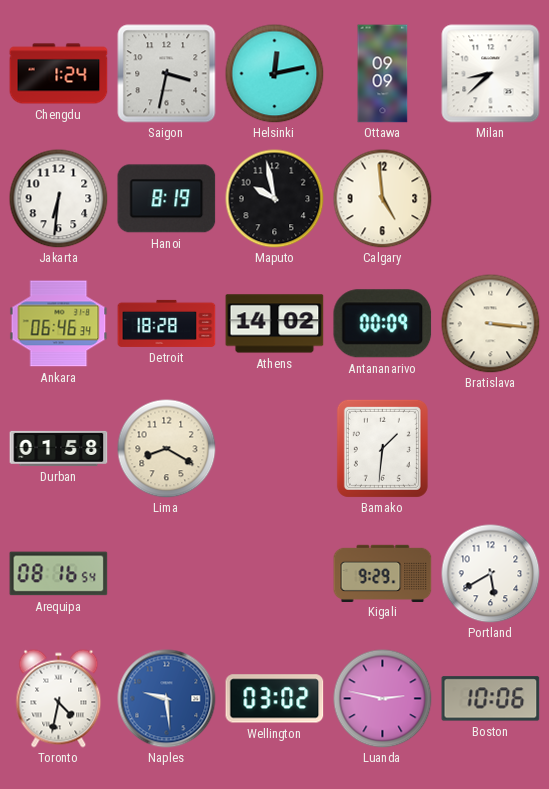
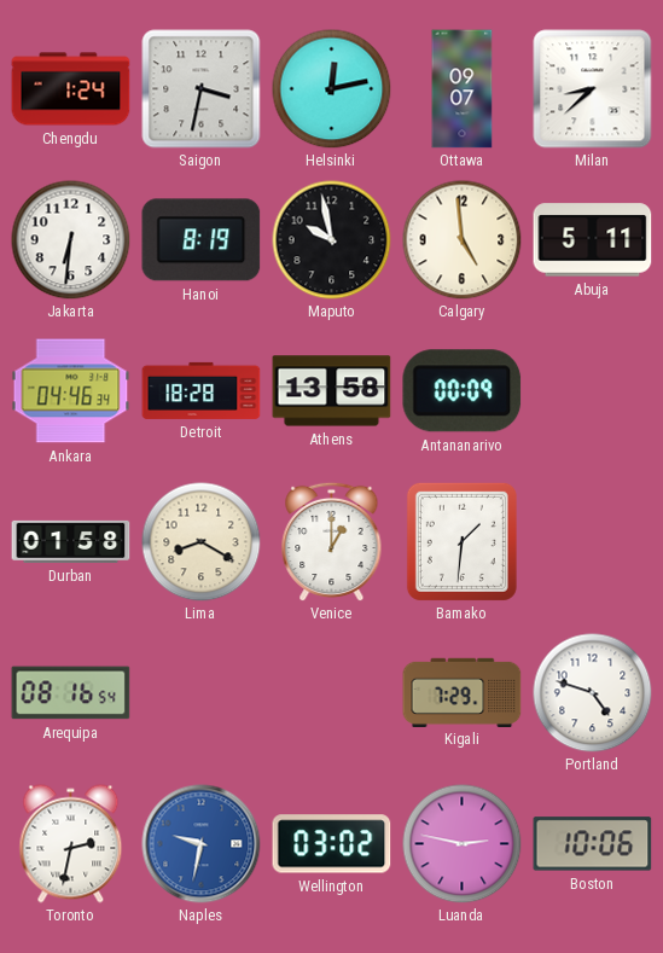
Ottawa: 09:09 -> 09:07
Abuja: none -> 5:11
Ankara: 06:46 -> 04:46
Athens: 14:02 -> 13:58
Bratislava: 3:16 -> none
Venice: none -> 1:00
Kigali: 9:29 -> 7:29
Portland: 5:40 -> 4:48
Toronto: 4:32 -> 2:32
Naples: 9:29 -> 9:32
